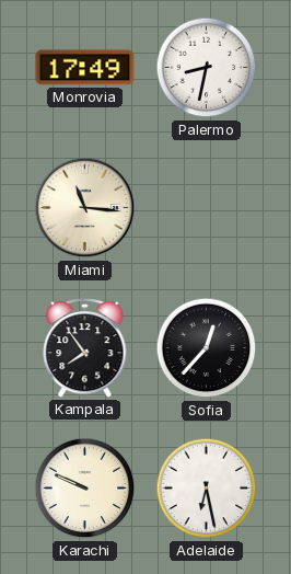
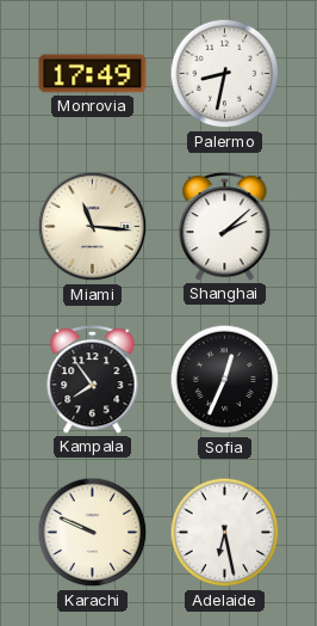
Shanghai: none -> 2:08
Sofia: 12:37 -> 12:34
